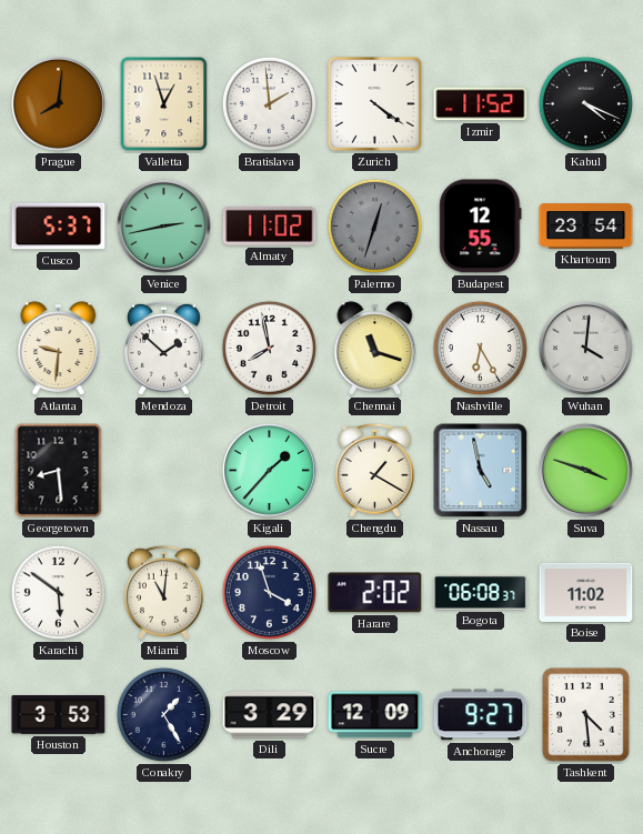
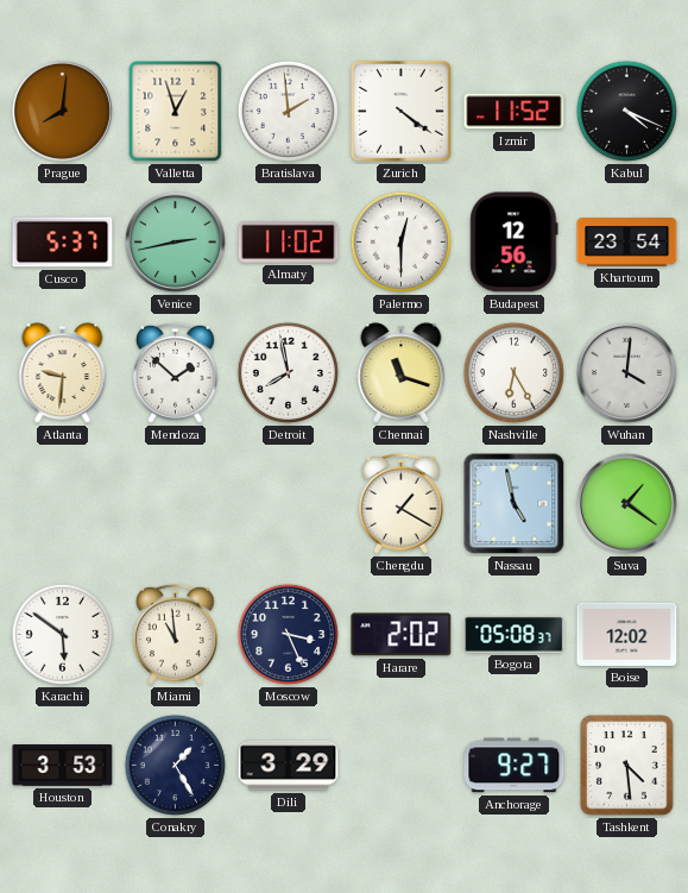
Palermo: 12:33 -> 12:30
Palermo dial: grey -> white
Budapest: 12:55 -> 12:56
Georgetown: 8:29 -> none
Kigali: 1:37 -> none
Suva: 3:48 -> 1:21
Miami: 11:01 -> 10:59
Moscow: 3:57 -> 3:26
Bogota: 06:08 -> 05:08
Boise: 11:02 -> 12:02
Sucre: 12:09 -> none
